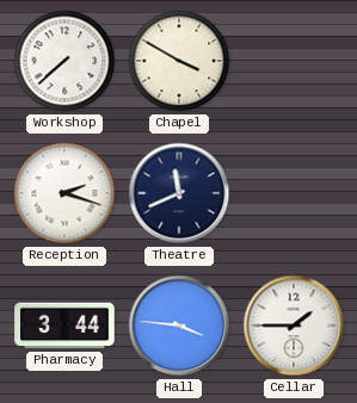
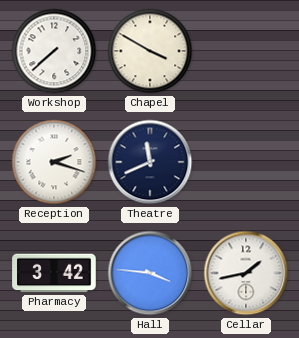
Pharmacy: 3:44 -> 3:42
Cellar: 1:45 -> 1:43
